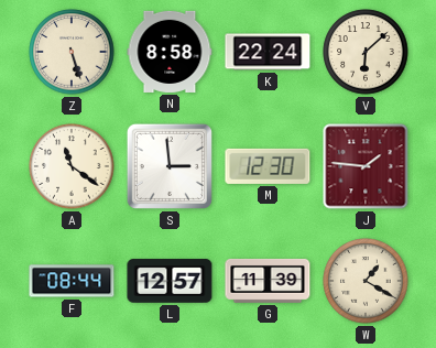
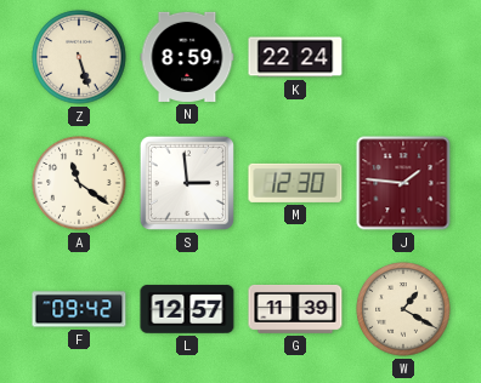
N: 8:58 -> 8:59
V: 6:08 -> none
F: 08:44 -> 09:42
